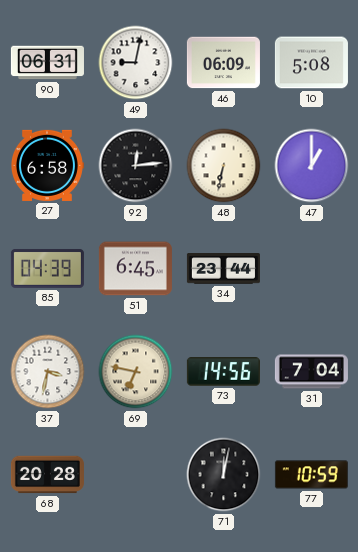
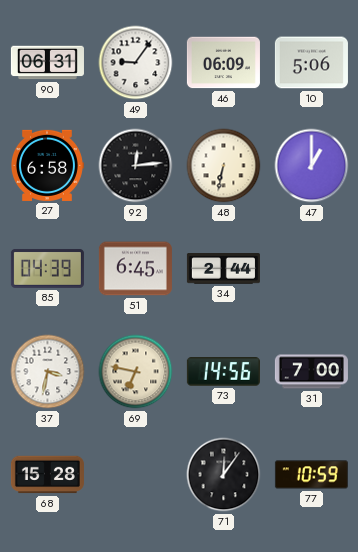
49: 9:02 -> 9:06
10: 5:08 -> 5:06
34: 23:44 -> 2:44
31: 7:04 -> 7:00
68: 20:28 -> 15:28
71: 12:02 -> 12:06
